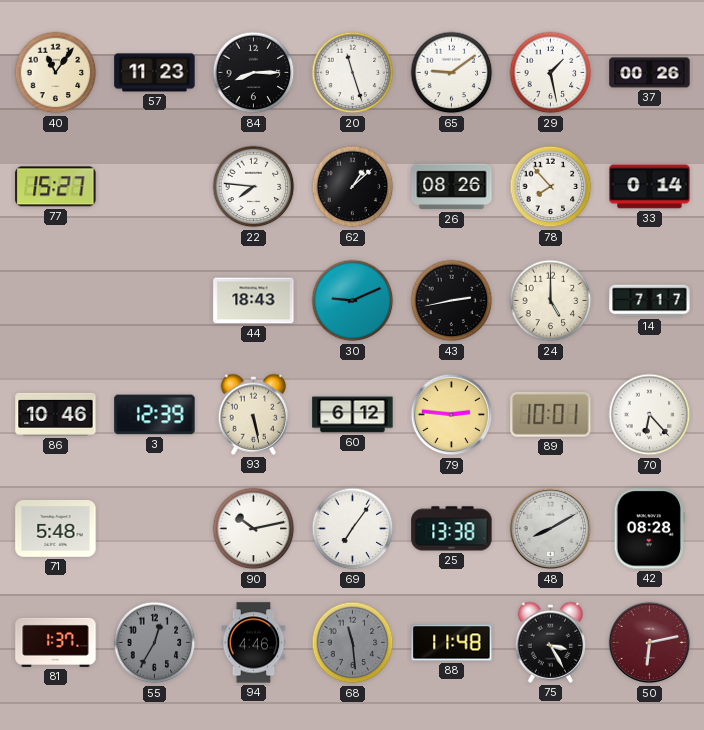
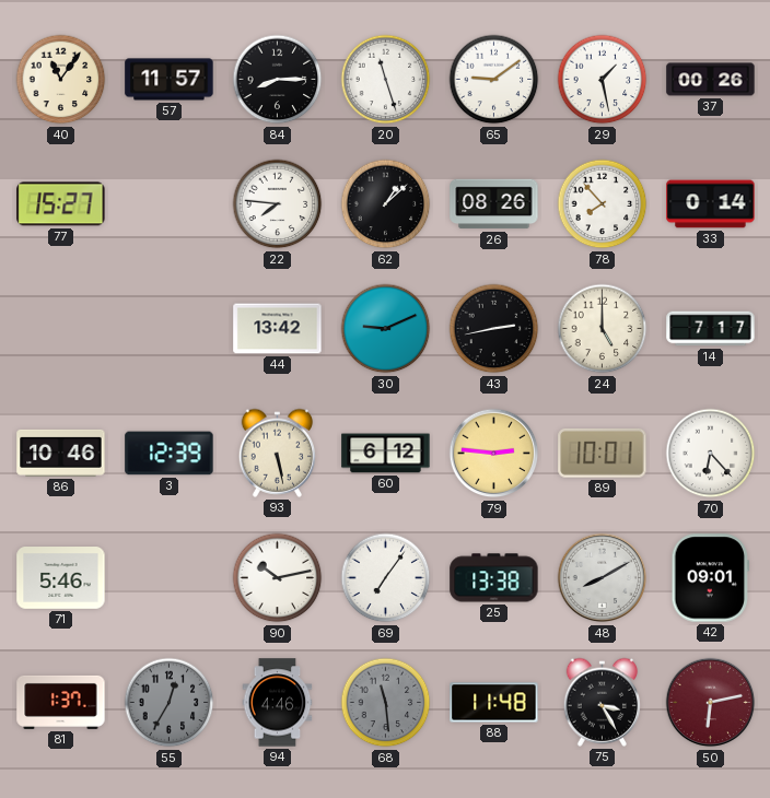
57: 11:23 -> 11:57
44: 18:43 -> 13:42
71: 5:48 -> 5:46
42: 08:28 -> 09:01
